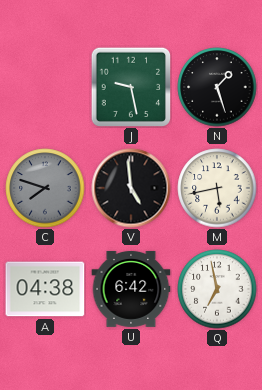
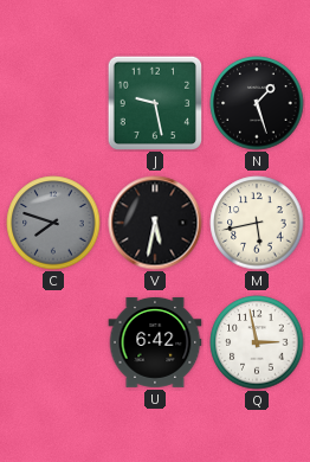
V: 4:59 -> 5:32
A: 04:38 -> none
Q: 6:58 -> 2:58
